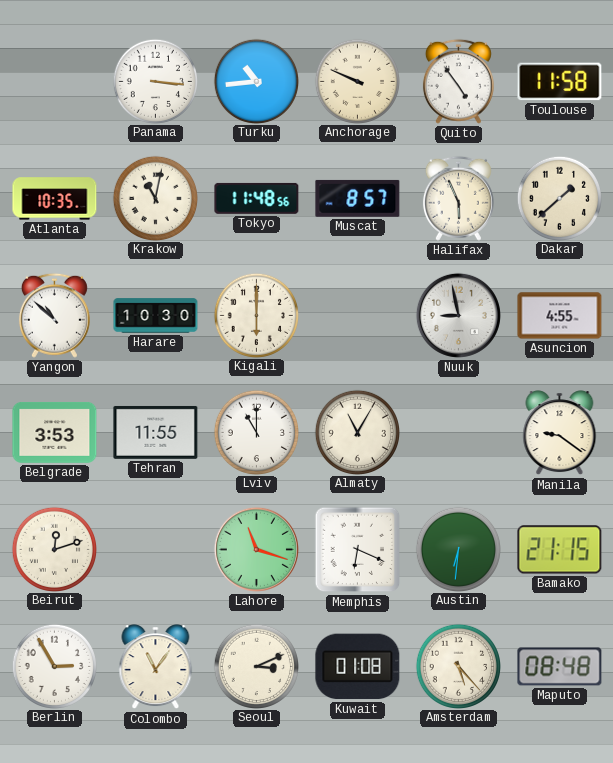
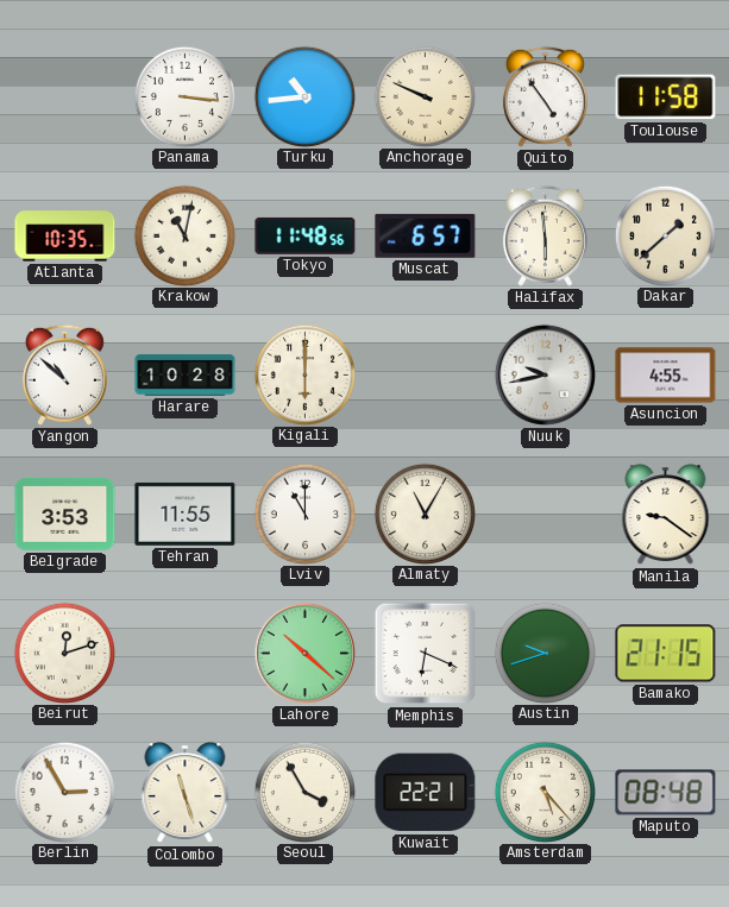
Muscat: 8:57 -> 6:57
Halifax: 5:56 -> 5:59
Harare: 10:30 -> 10:28
Nuuk: 8:58 -> 9:43
Lahore: 11:18 -> 10:22
Austin: 6:31 -> 9:42
Colombo: 11:06 -> 11:27
Seoul: 3:11 -> 3:55
Kuwait: 01:08 -> 22:21
